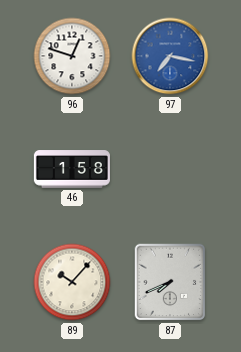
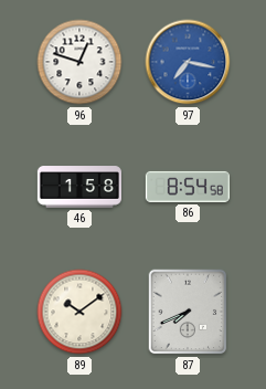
86: none -> 8:54
89: 10:07 -> 10:09
